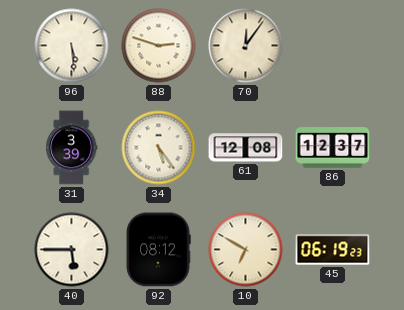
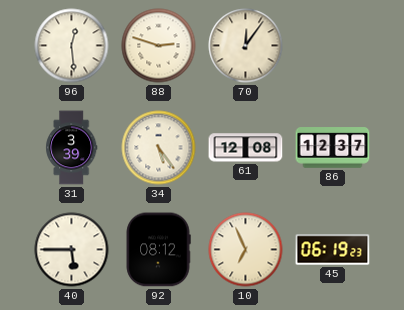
96: 5:29 -> 12:29
10: 6:50 -> 6:56
